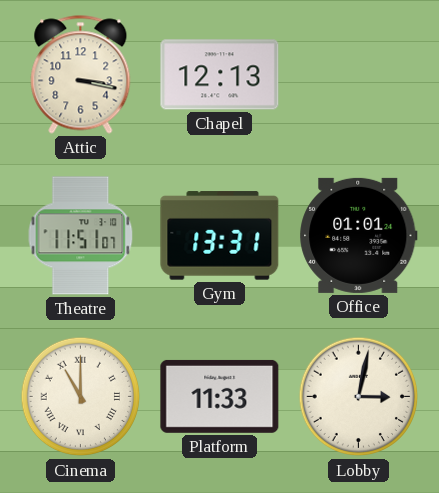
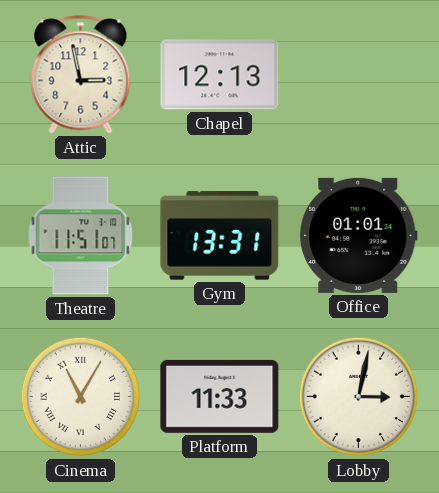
Attic: 3:17 -> 2:58
Cinema: 11:00 -> 11:05
